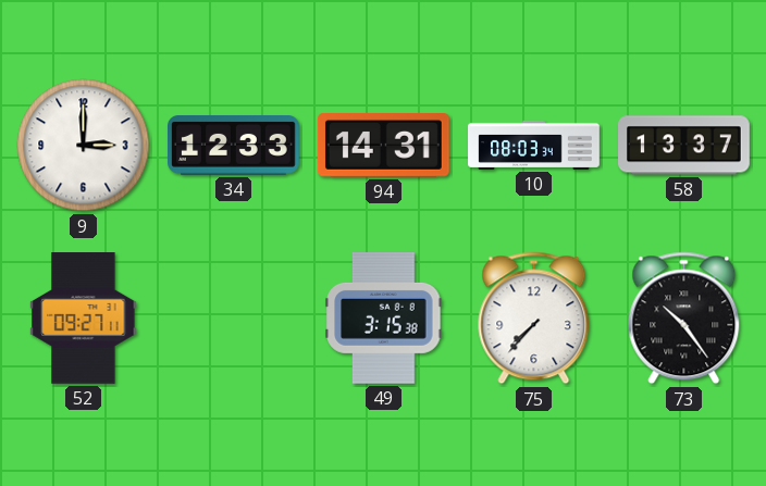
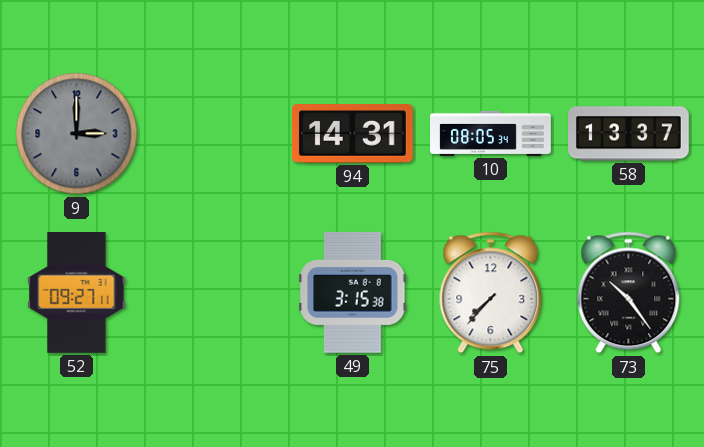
9 dial: white -> grey
34: 12:33 -> none
10: 08:03 -> 08:05
